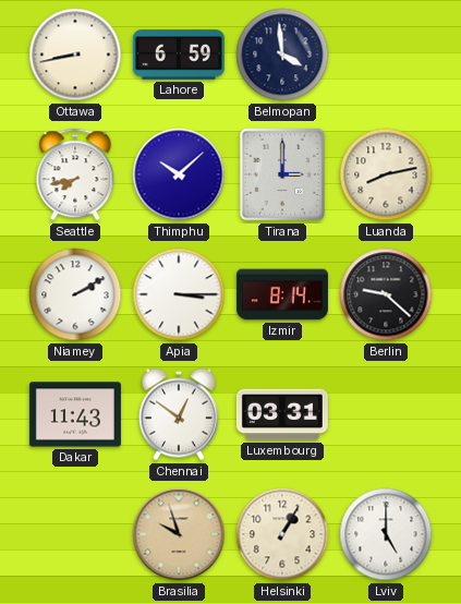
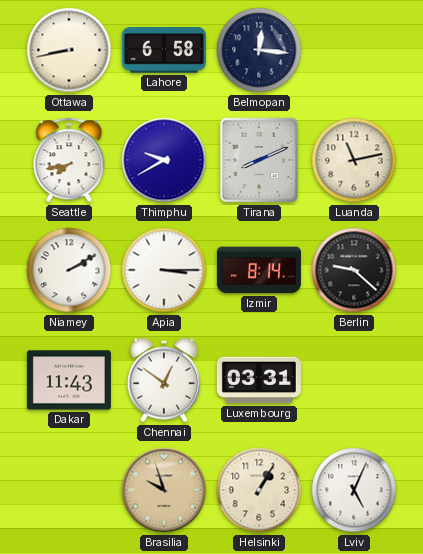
Lahore: 6:59 -> 6:58
Belmopan: 3:59 -> 12:16
Thimphu: 10:08 -> 9:40
Tirana: 3:00 -> 8:11
Luanda: 8:13 -> 11:13
Lviv: 5:00 -> 5:04
